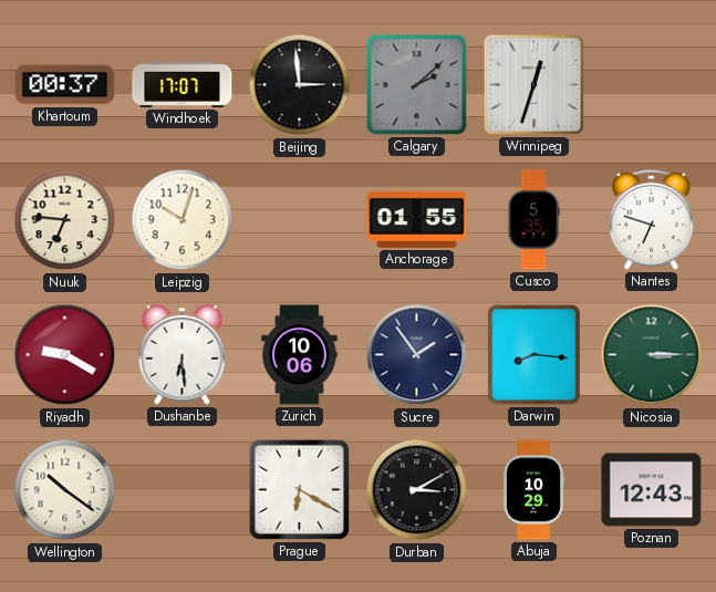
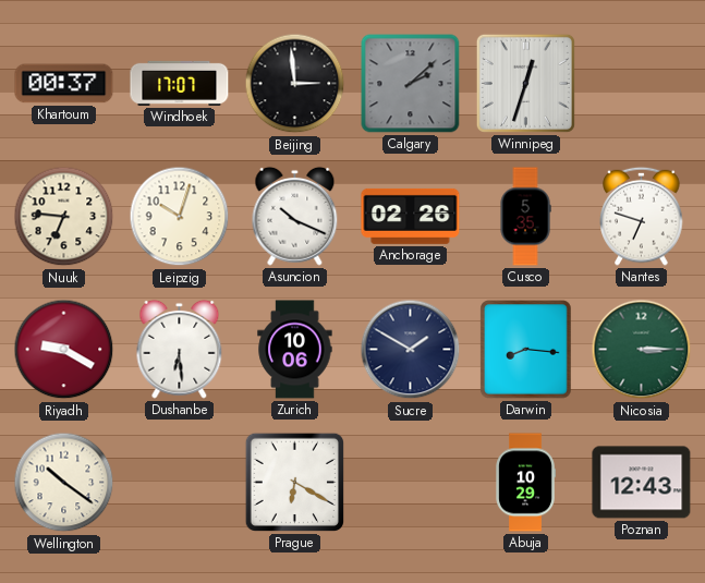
Asuncion: none -> 10:19
Anchorage: 01:55 -> 02:26
Sucre: 1:54 -> 1:50
Durban: 3:10 -> none
